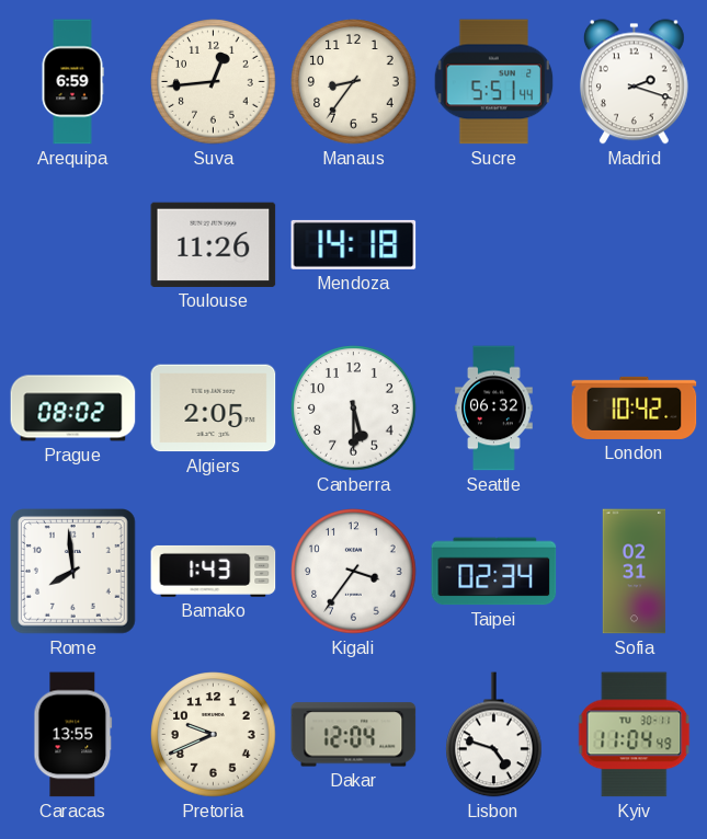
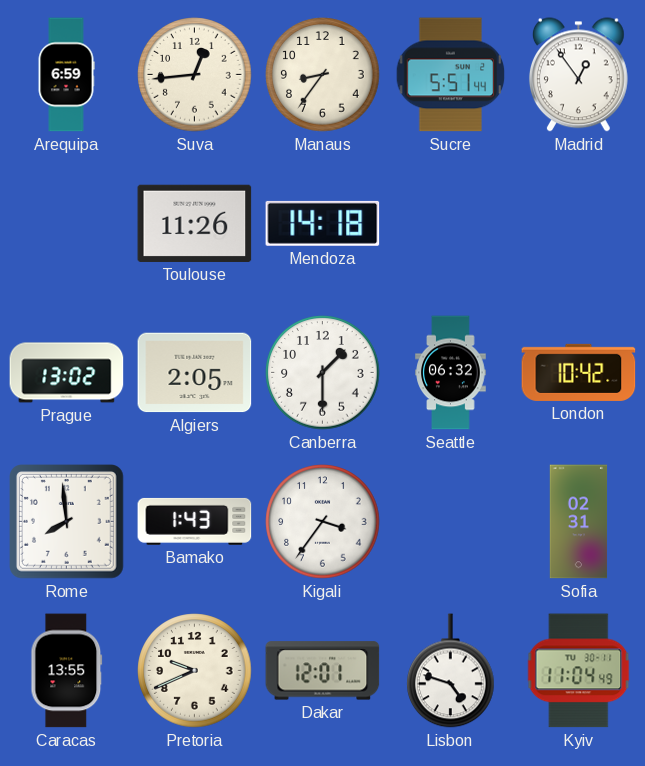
Madrid: 2:18 -> 12:54
Prague: 08:02 -> 13:02
Canberra: 5:30 -> 1:30
Taipei: 02:34 -> none
Dakar: 12:04 -> 12:01
